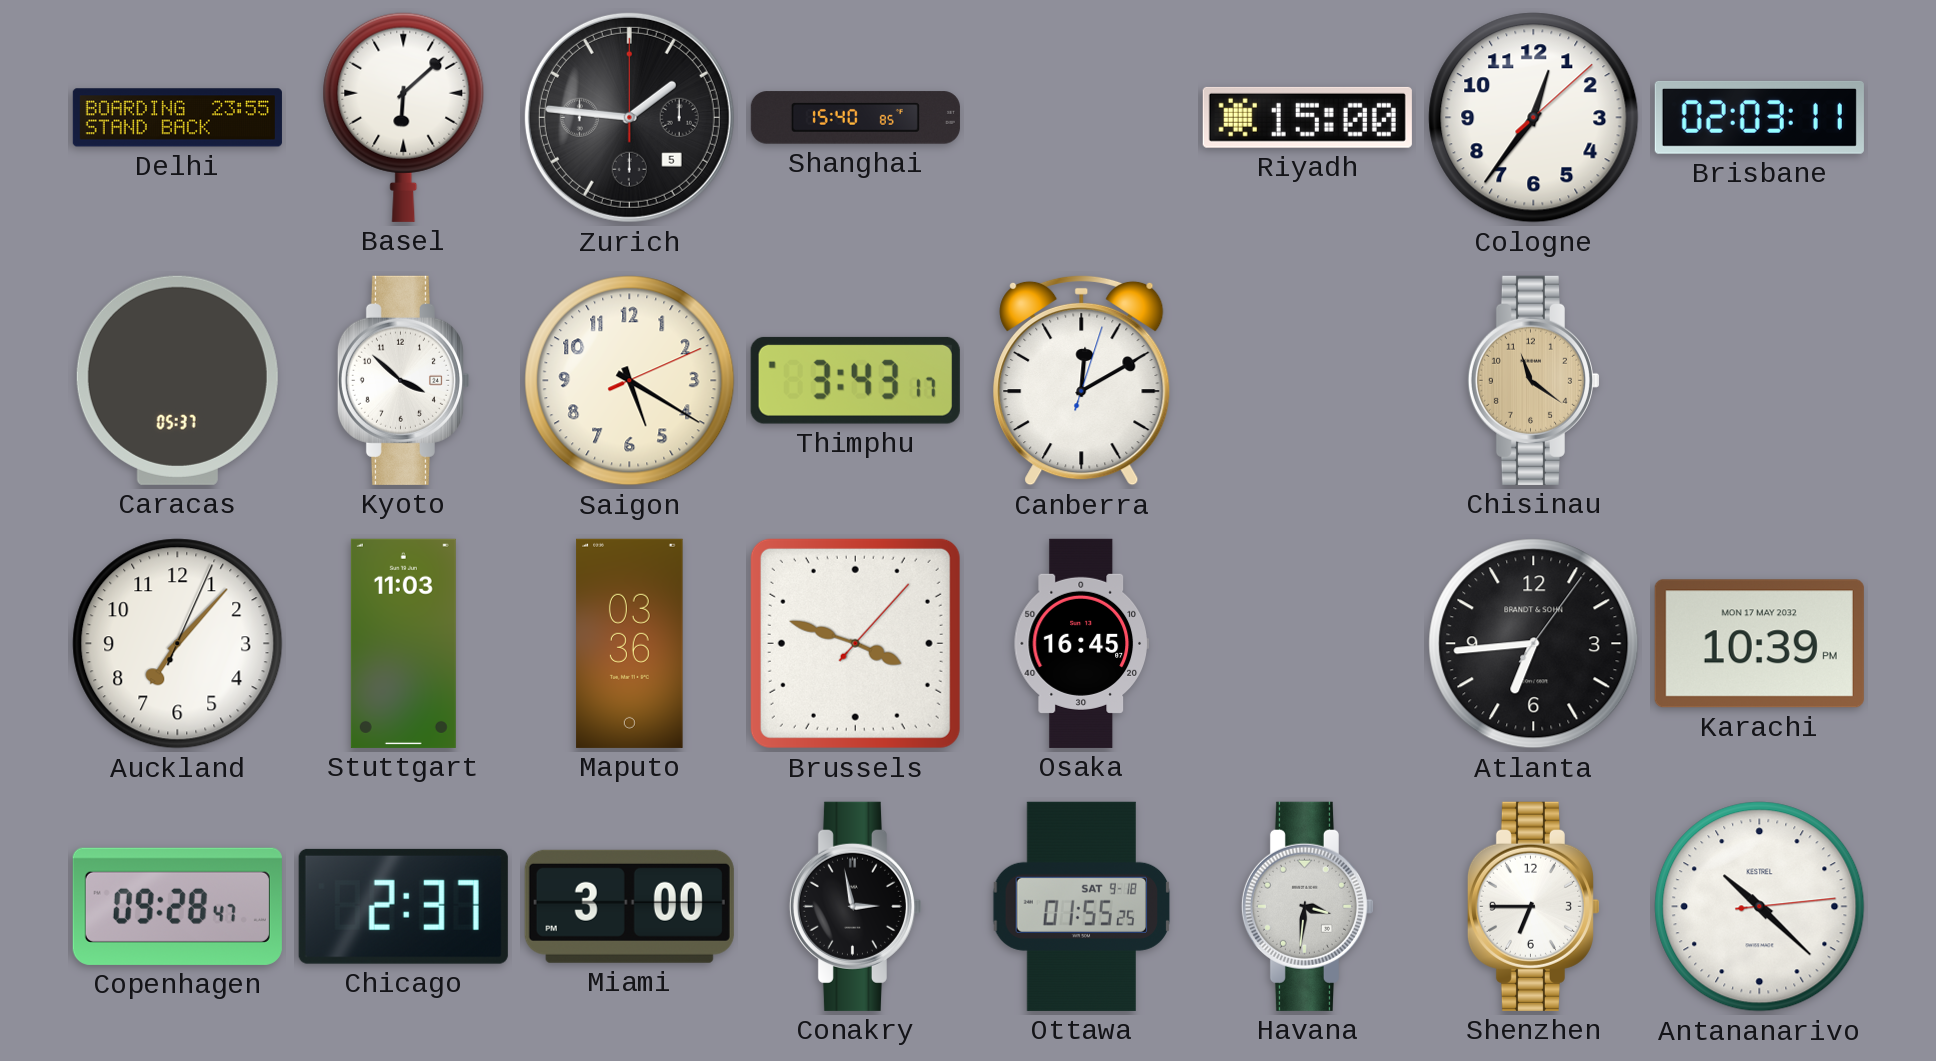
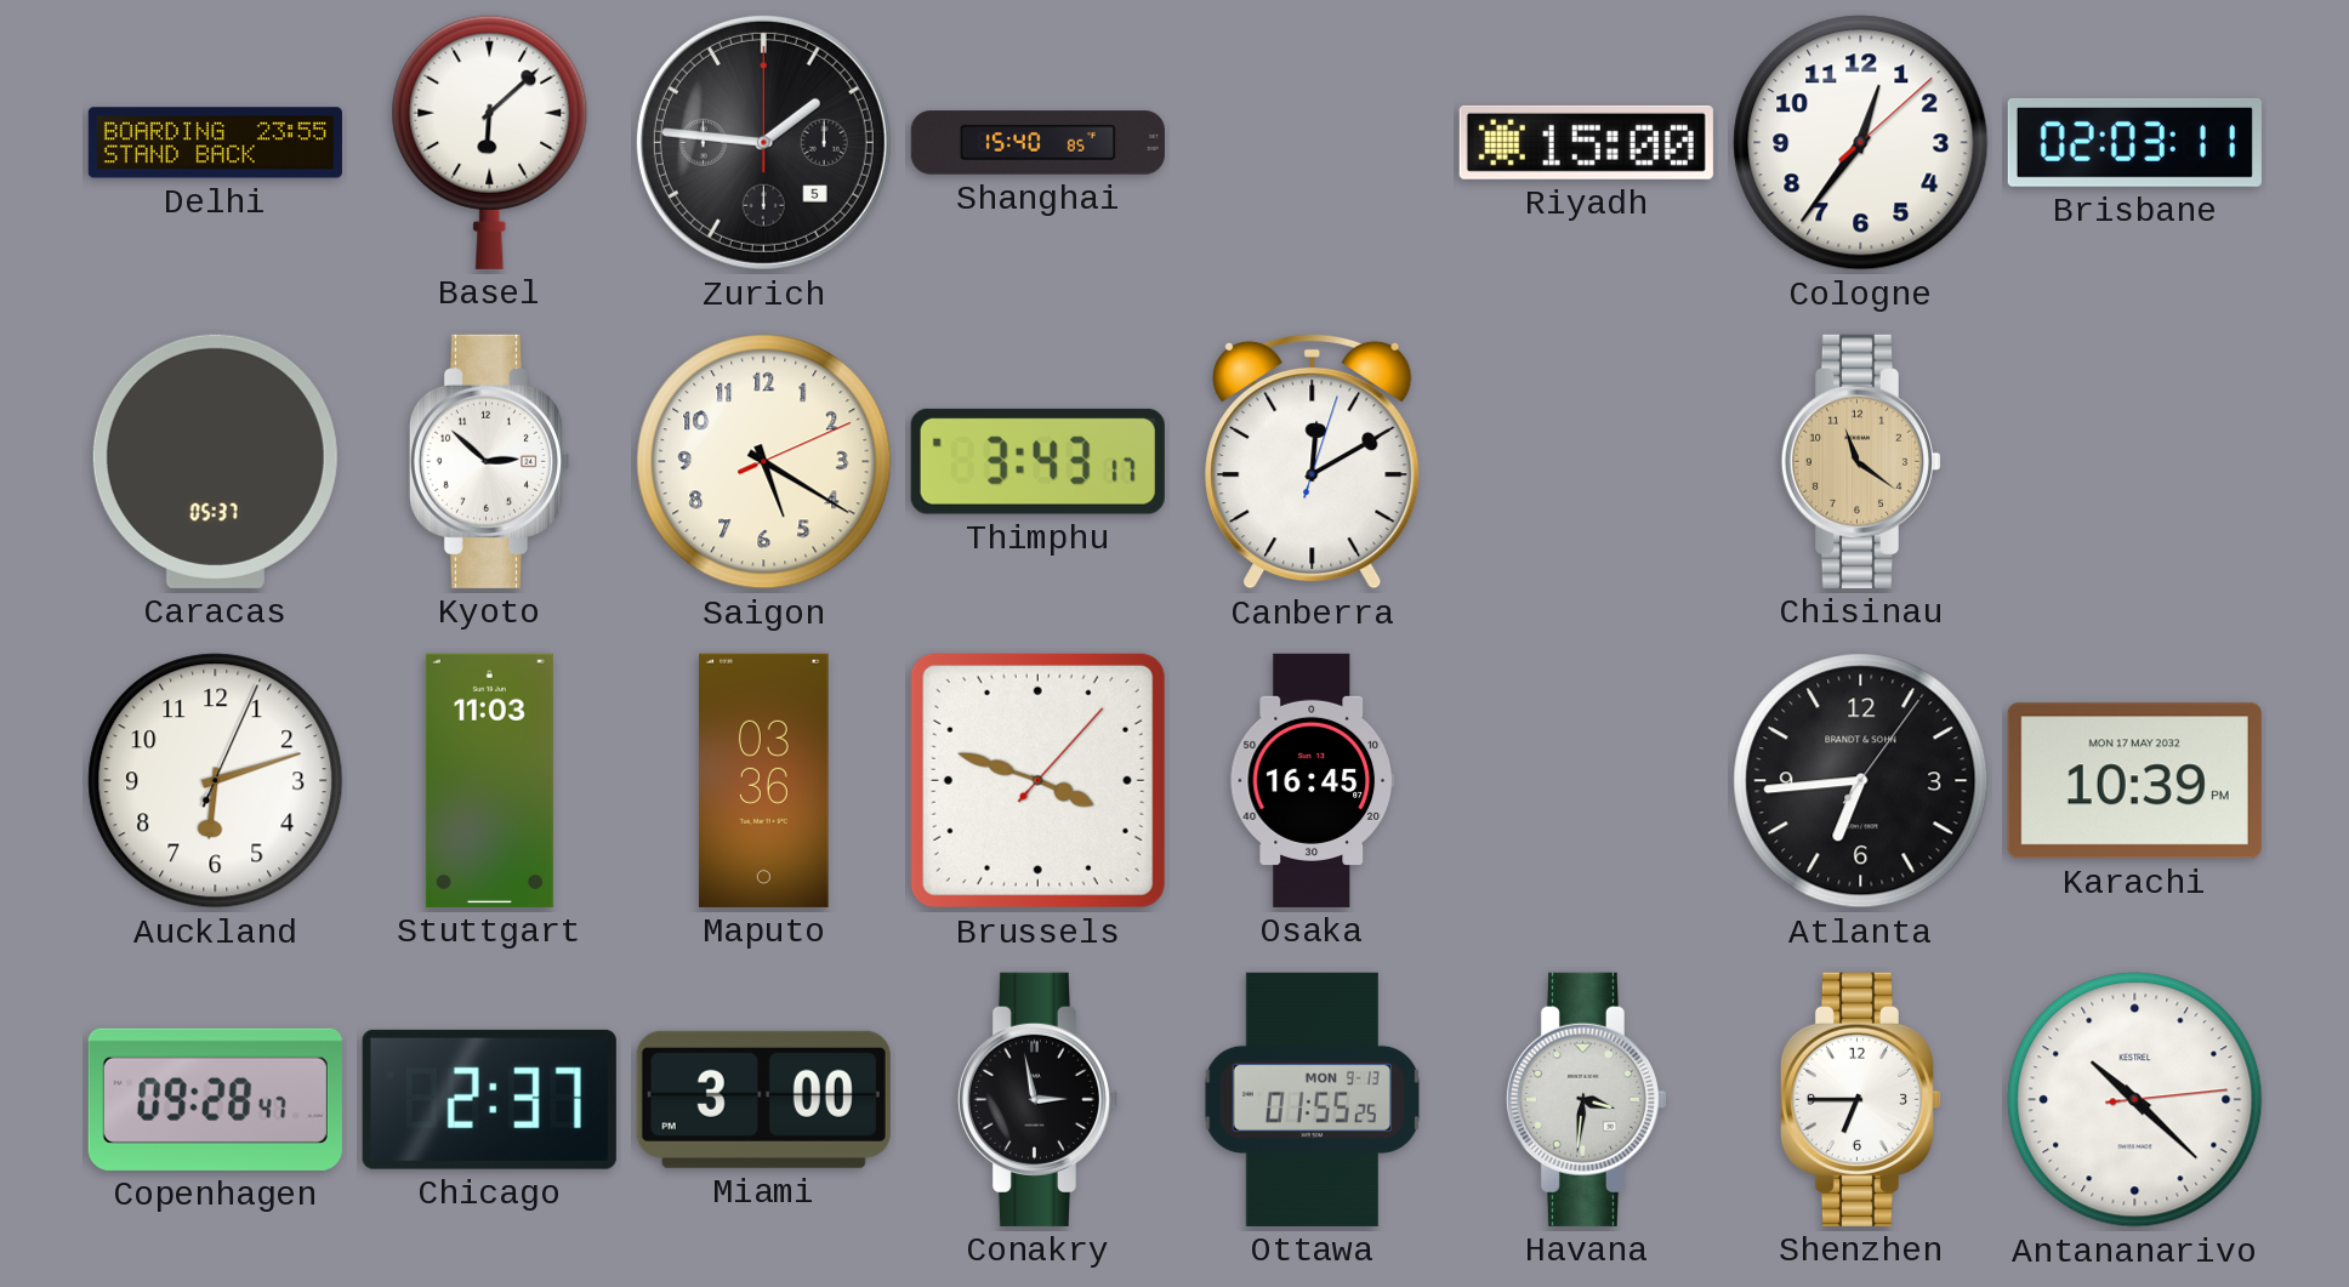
Kyoto: 3:52 -> 2:52
Auckland: 7:07 -> 6:12
Ottawa date: SAT 9-18 -> MON 9-13
